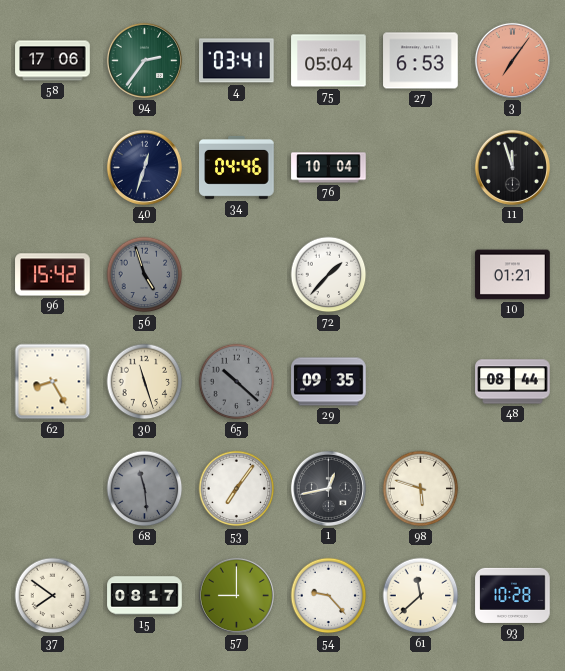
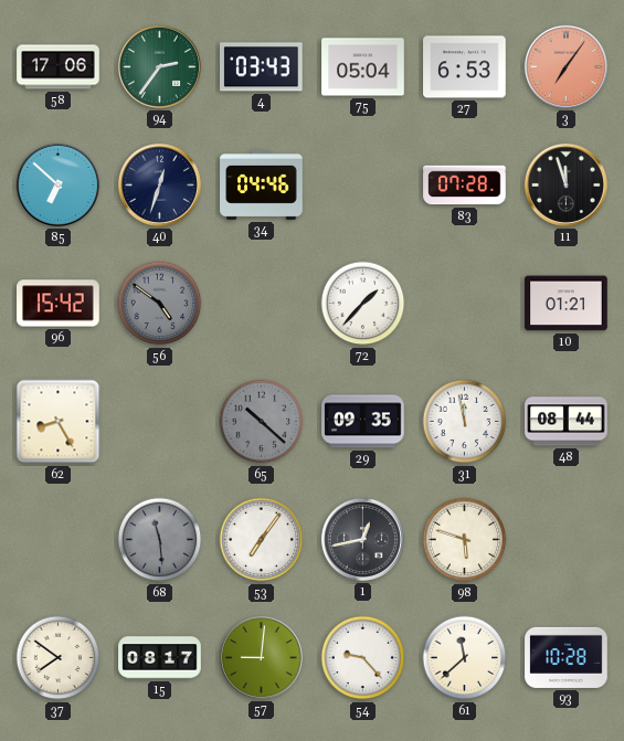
4: 03:41 -> 03:43
85: none -> 6:52
76: 10:04 -> none
83: none -> 07:28
56: 4:57 -> 4:51
30: 11:27 -> none
31: none -> 11:58
57: 9:00 -> 9:01
